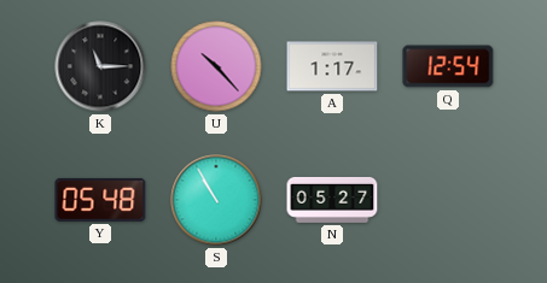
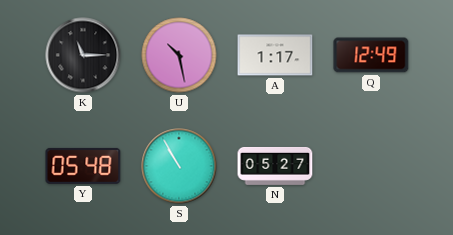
U: 10:23 -> 10:28
Q: 12:54 -> 12:49
